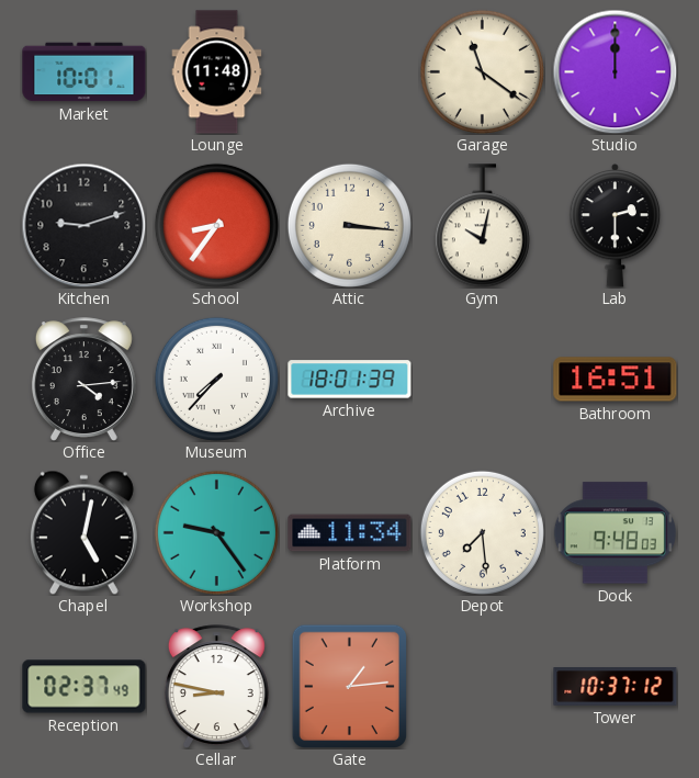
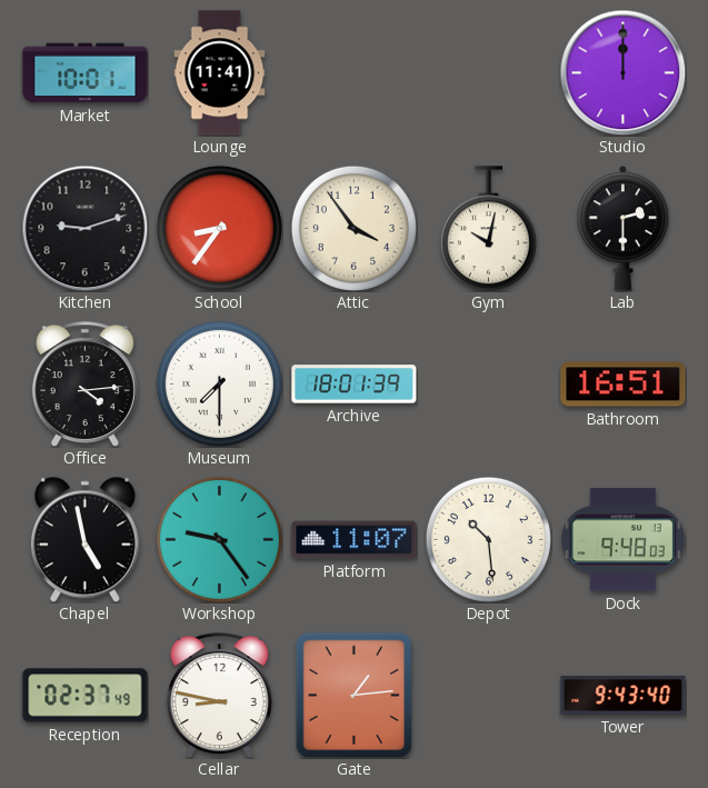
Lounge: 11:48 -> 11:41
Garage: 11:21 -> none
Attic: 3:16 -> 3:54
Museum: 7:37 -> 7:30
Chapel: 5:02 -> 4:58
Platform: 11:34 -> 11:07
Depot: 7:29 -> 10:29
Tower: 10:37 -> 9:43
